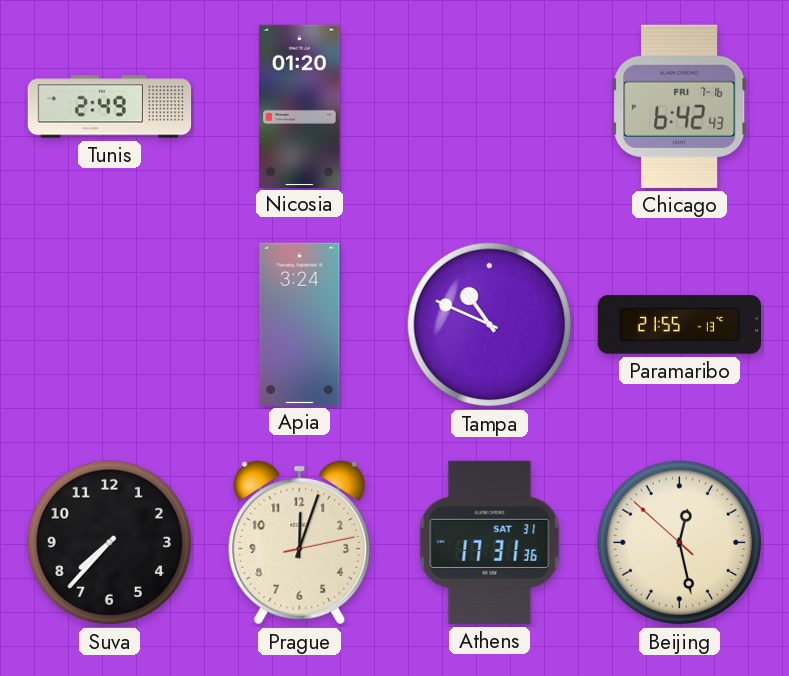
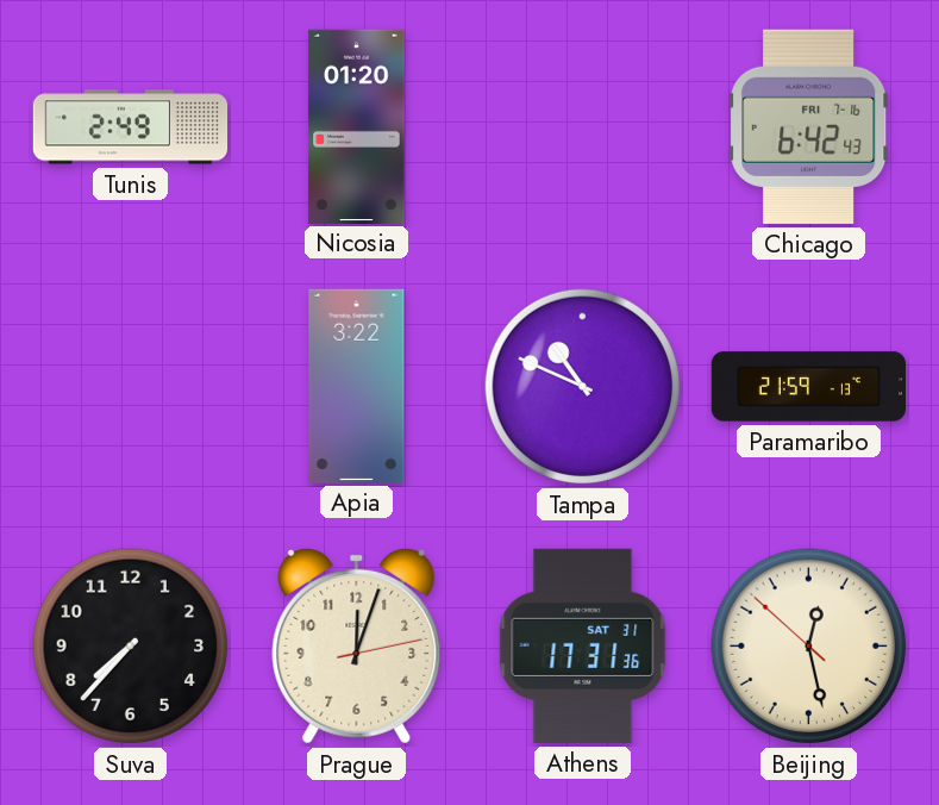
Apia: 3:24 -> 3:22
Paramaribo: 21:55 -> 21:59
